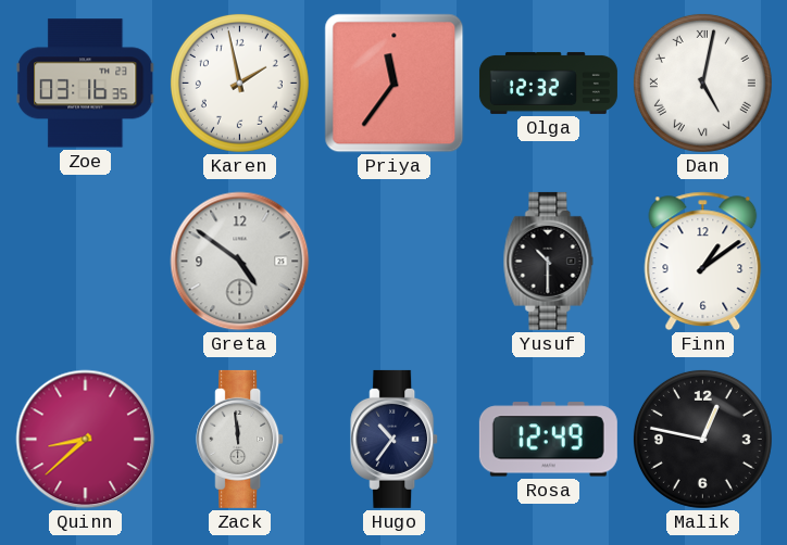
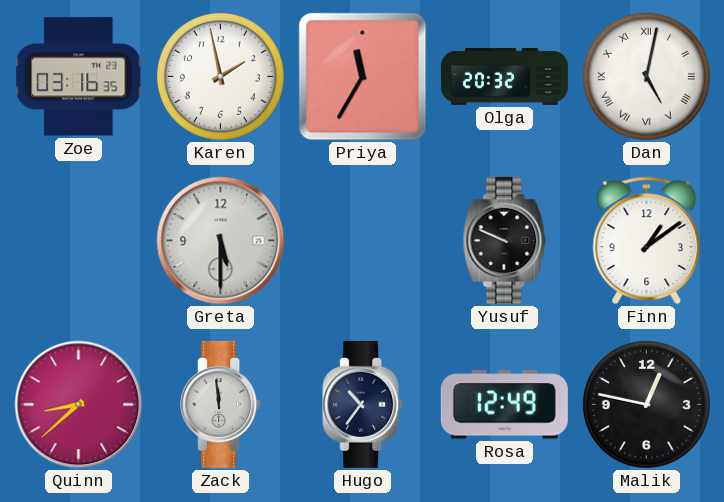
Priya: 11:36 -> 11:35
Olga: 12:32 -> 20:32
Greta: 4:51 -> 5:30
Yusuf: 10:30 -> 9:49
